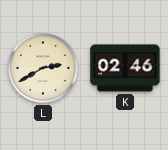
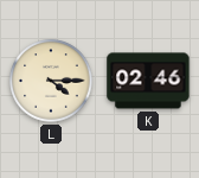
L: 2:40 -> 4:15
